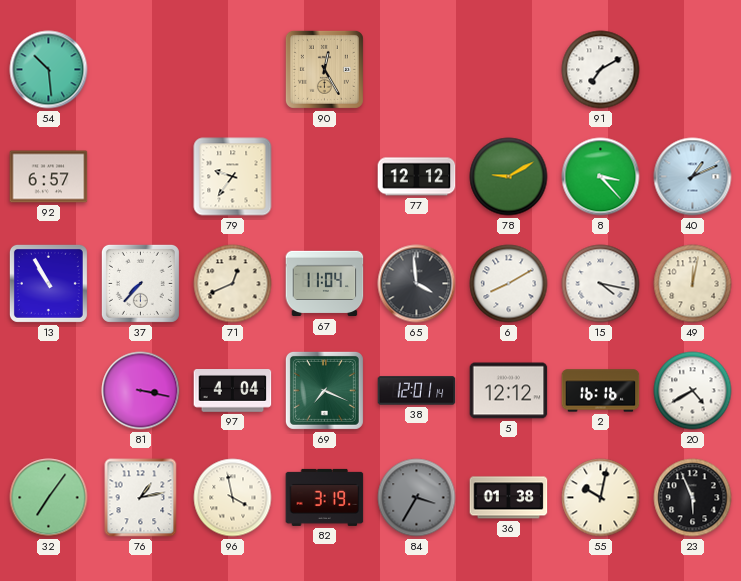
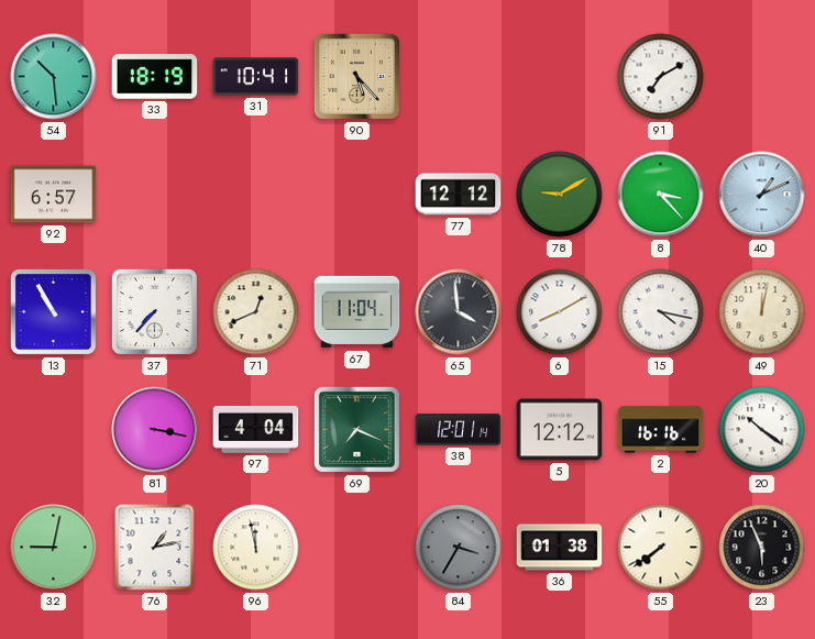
33: none -> 18:19
31: none -> 10:41
90: 12:25 -> 5:23
79: 9:36 -> none
20: 4:40 -> 10:21
32: 7:06 -> 9:02
96: 3:58 -> 11:58
82: 3:19 -> none
55: 10:02 -> 7:39
